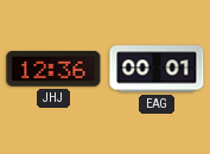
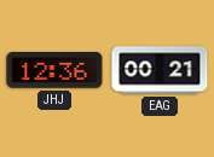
EAG: 00:01 -> 00:21
